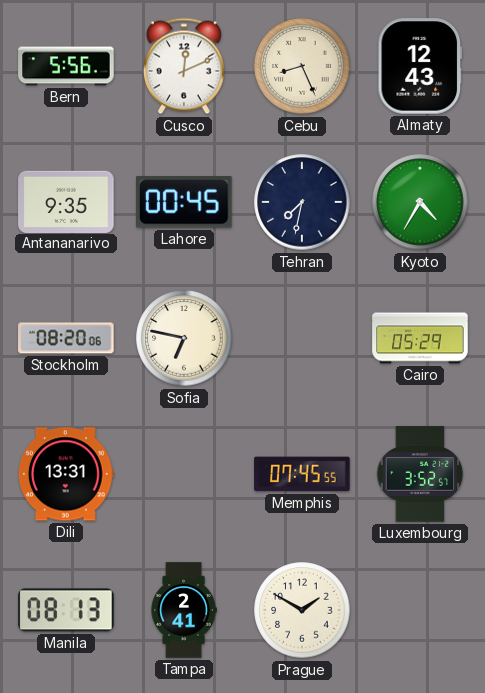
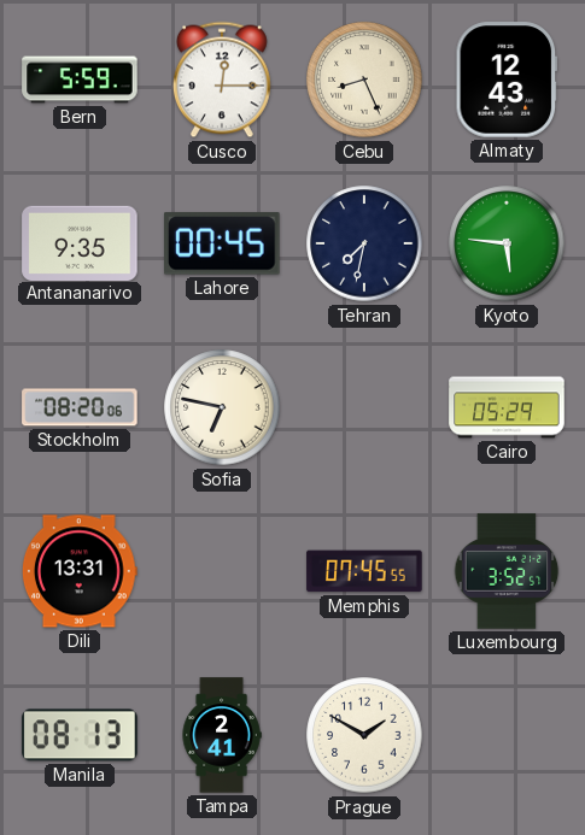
Bern: 5:56 -> 5:59
Cusco: 12:11 -> 12:15
Kyoto: 4:35 -> 5:46
